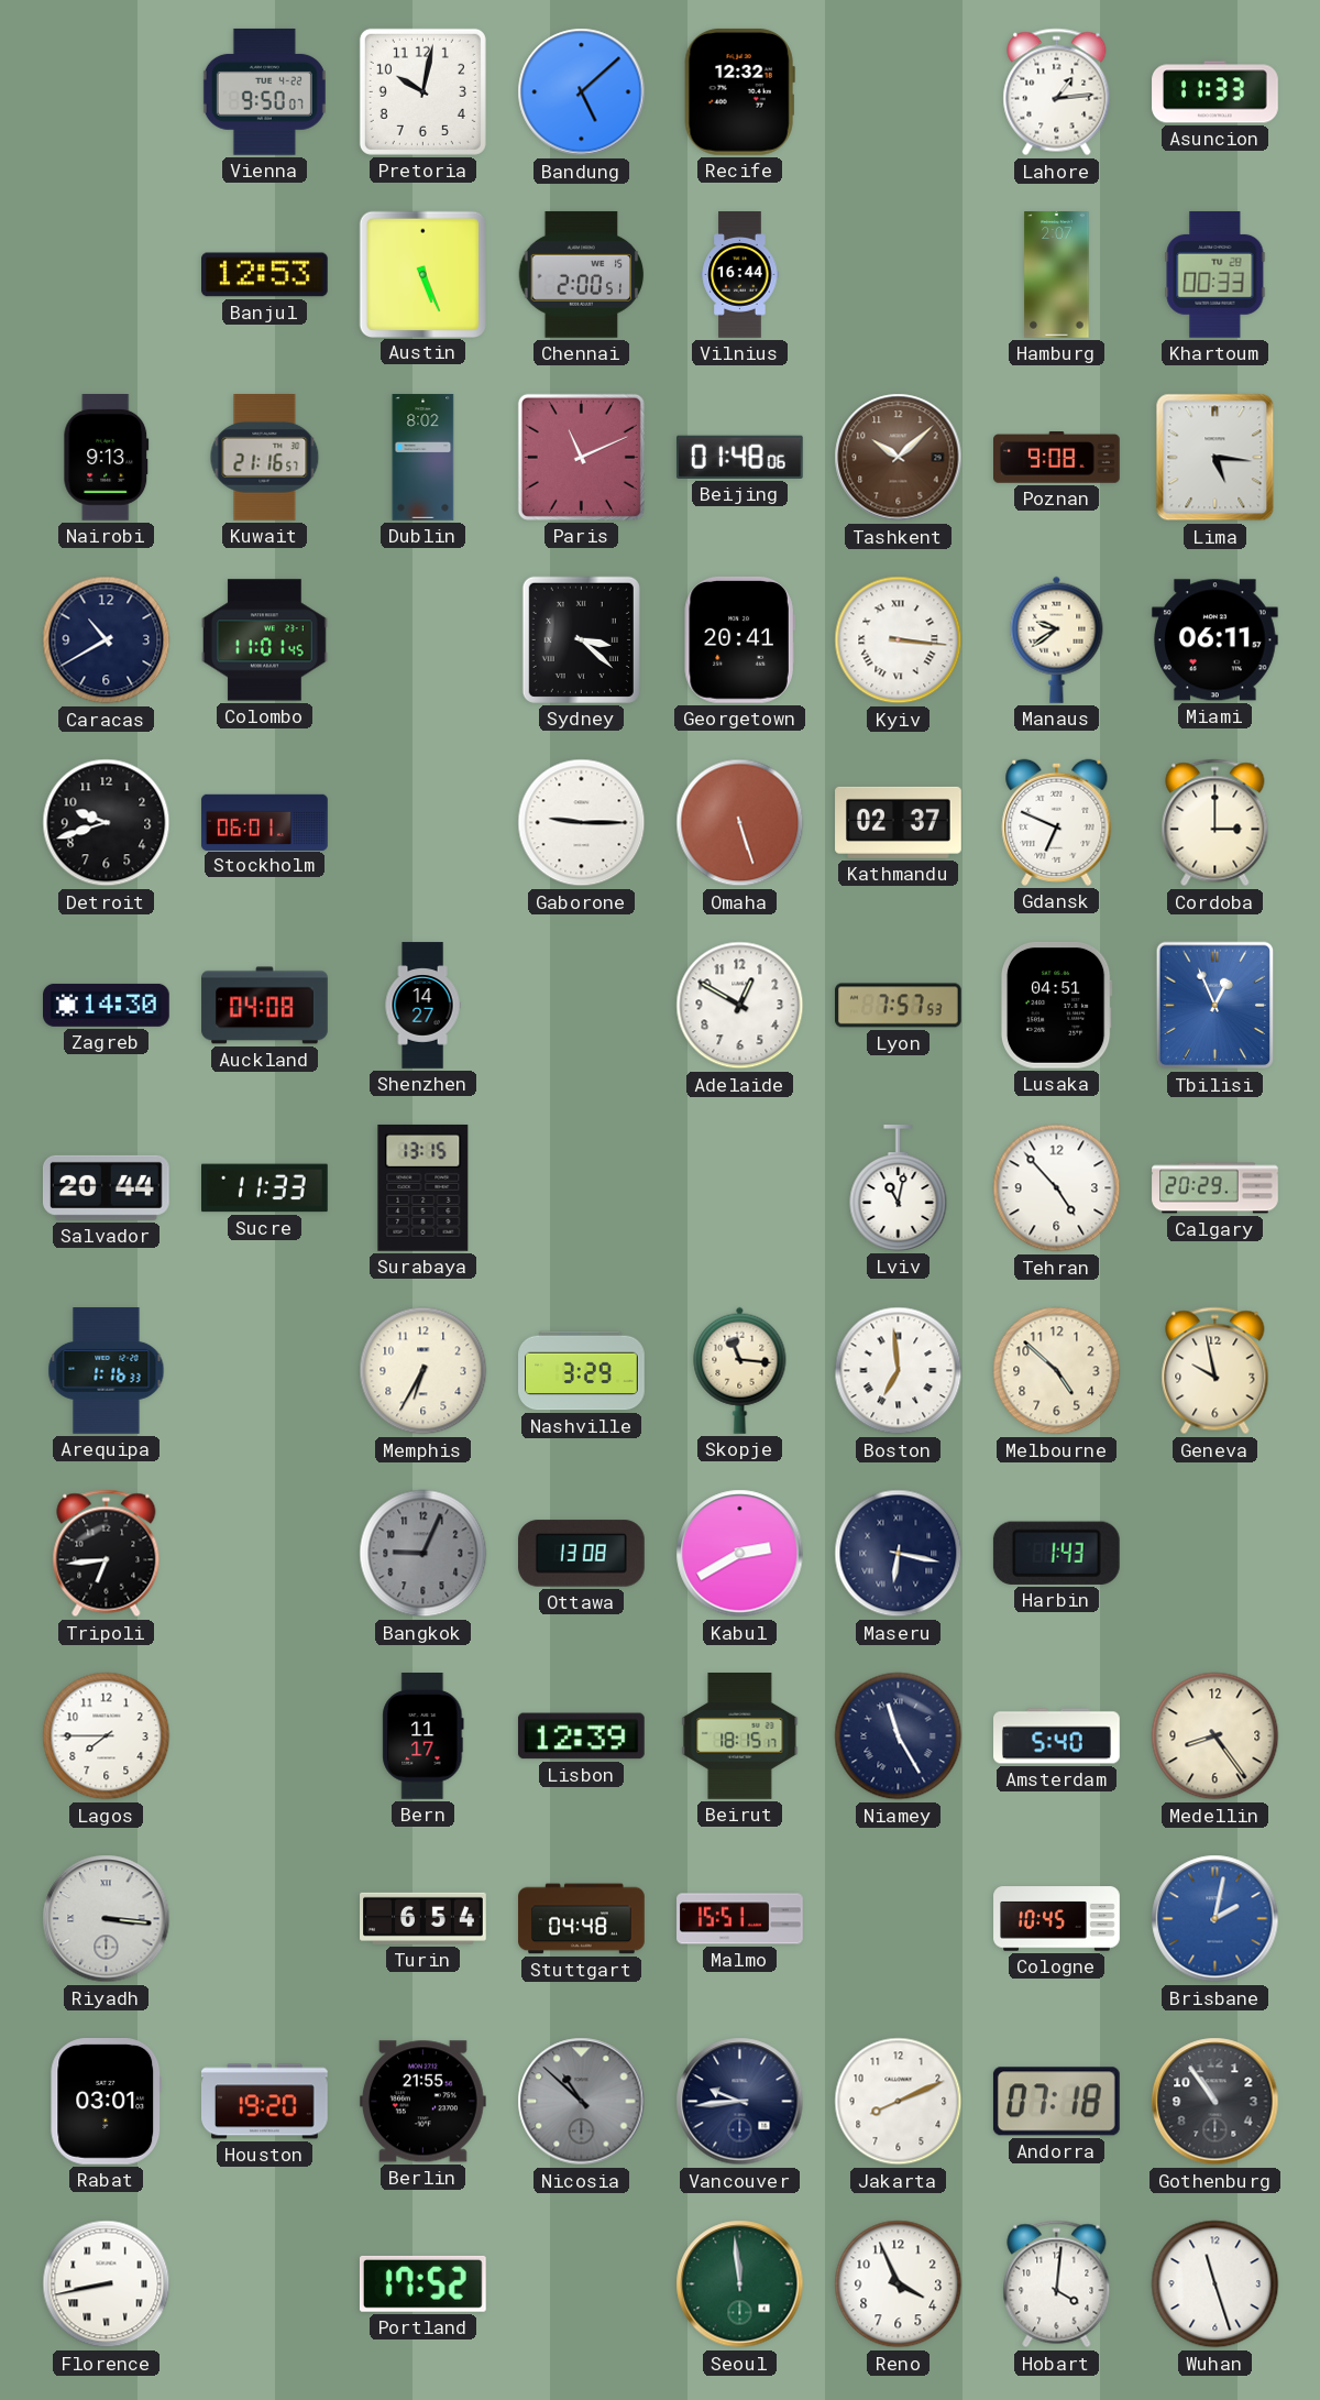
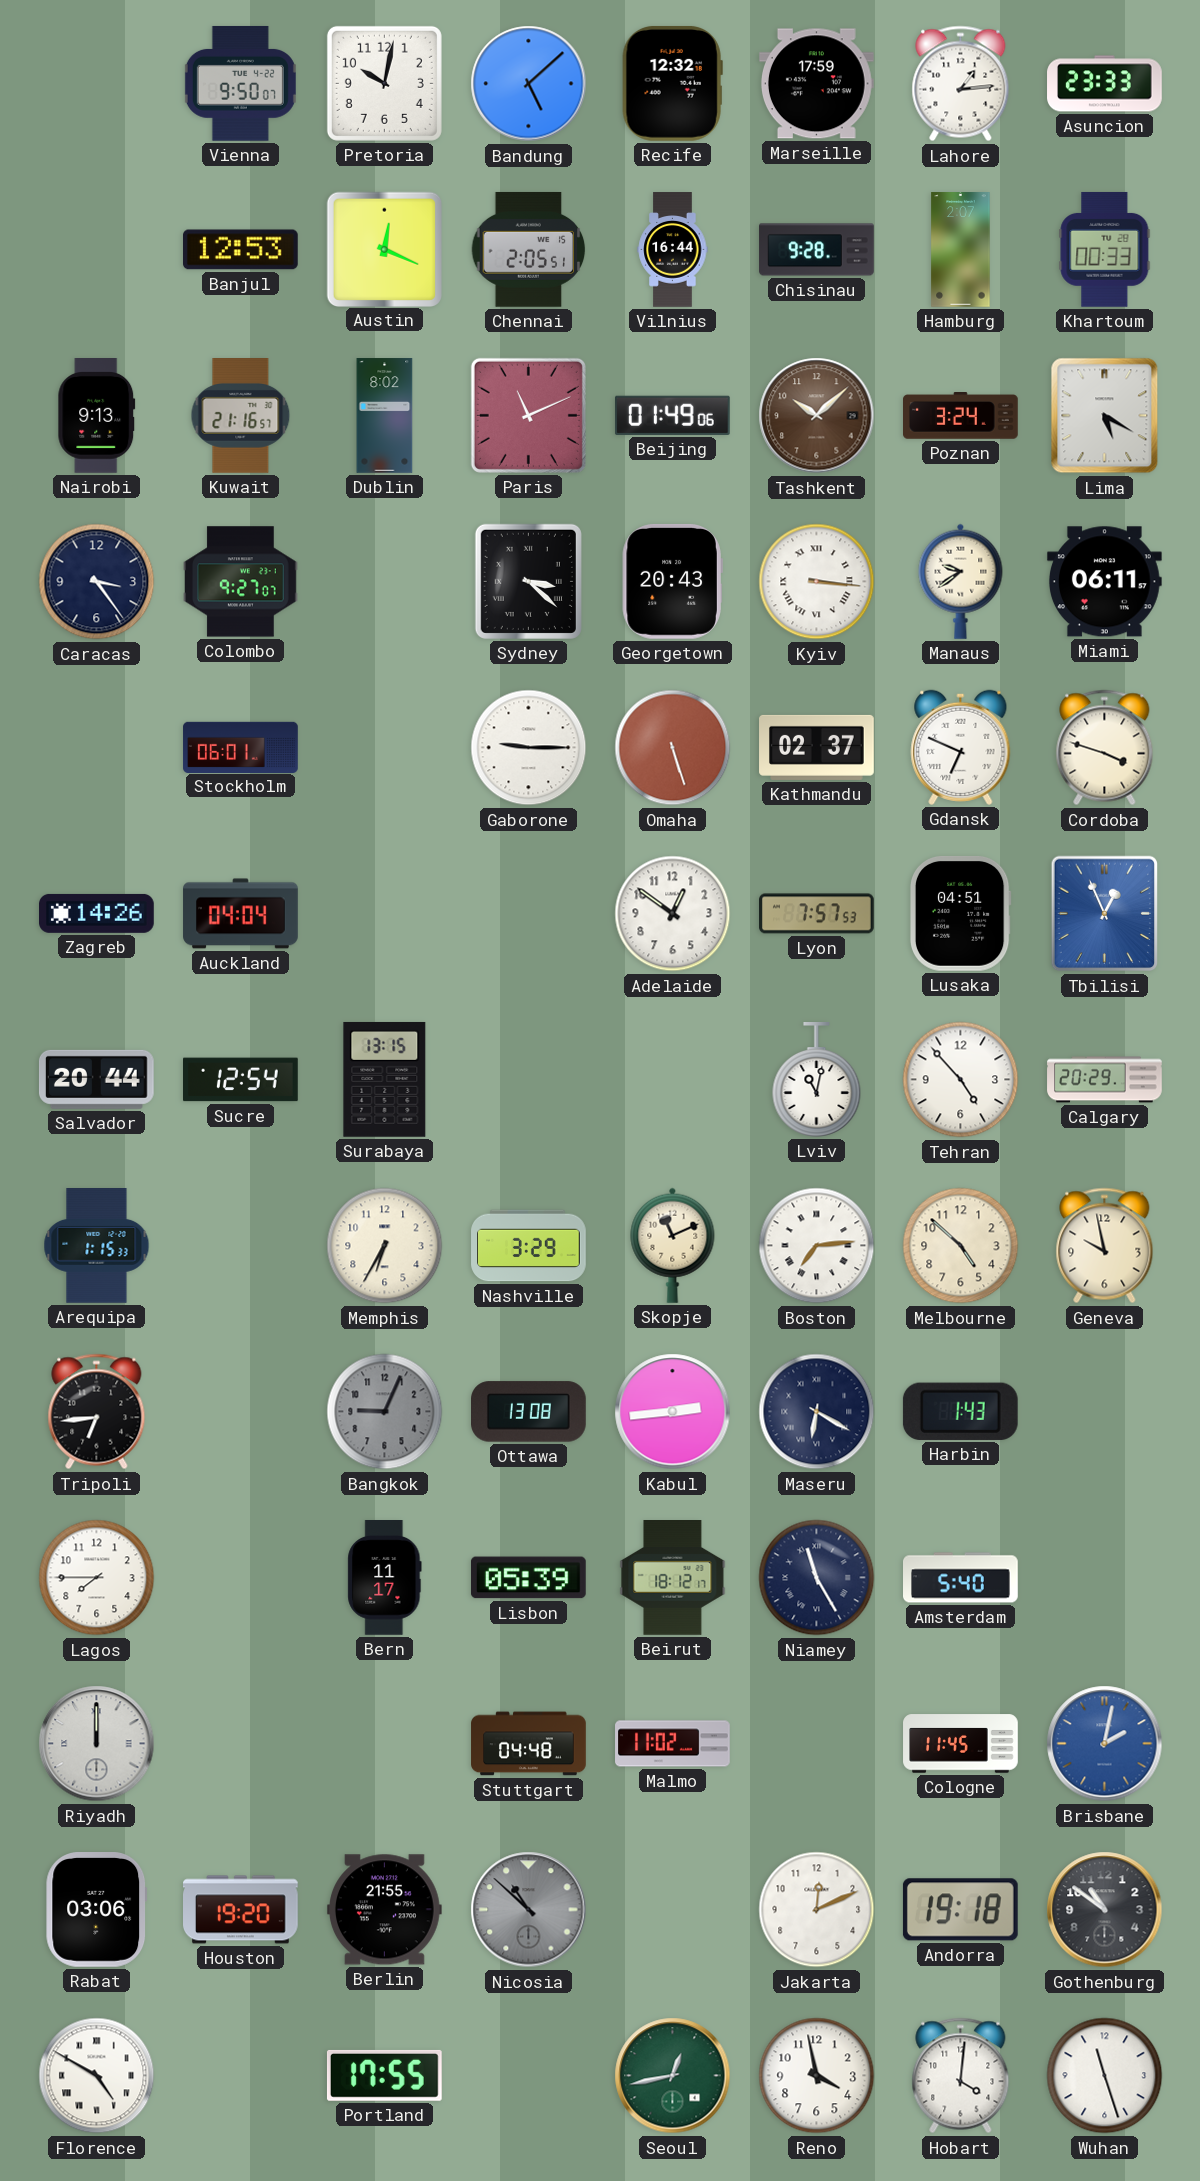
Marseille: none -> 17:59
Asuncion: 11:33 -> 23:33
Austin: 5:26 -> 12:19
Chennai: 2:00 -> 2:05
Chisinau: none -> 9:28
Beijing: 01:48 -> 01:49
Poznan: 9:08 -> 3:24
Lima: 5:16 -> 5:20
Caracas: 10:40 -> 3:24
Colombo: 11:01 -> 9:27
Georgetown: 20:41 -> 20:43
Detroit: 9:42 -> none
Cordoba: 3:00 -> 3:48
Zagreb: 14:30 -> 14:26
Auckland: 04:08 -> 04:04
Shenzhen: 14:27 -> none
Adelaide: 12:50 -> 12:51
Sucre: 11:33 -> 12:54
Arequipa: 1:16 -> 1:15
Skopje: 11:16 -> 11:11
Boston: 6:59 -> 7:14
Kabul: 2:40 -> 2:44
Maseru: 6:17 -> 6:20
Lisbon: 12:39 -> 05:39
Beirut: 18:15 -> 18:12
Medellin: 8:24 -> none
Riyadh: 3:16 -> 12:00
Turin: 6:54 -> none
Malmo: 15:51 -> 11:02
Cologne: 10:45 -> 11:45
Rabat: 03:01 -> 03:06
Vancouver: 9:44 -> none
Jakarta: 8:11 -> 12:11
Andorra: 07:18 -> 19:18
Gothenburg: 10:54 -> 10:51
Florence: 8:43 -> 4:50
Portland: 17:52 -> 17:55
Seoul: 11:59 -> 12:43
Reno: 3:56 -> 3:58
